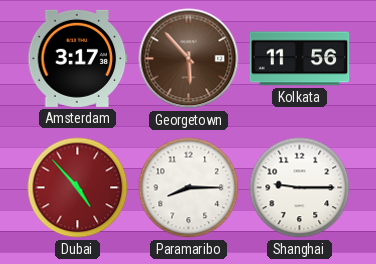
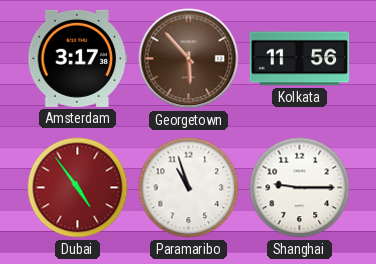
Dubai: 4:53 -> 4:54
Paramaribo: 8:15 -> 10:57
